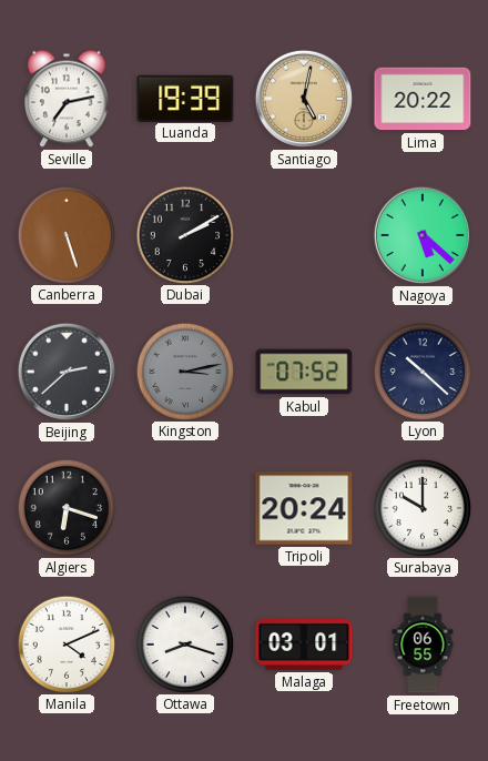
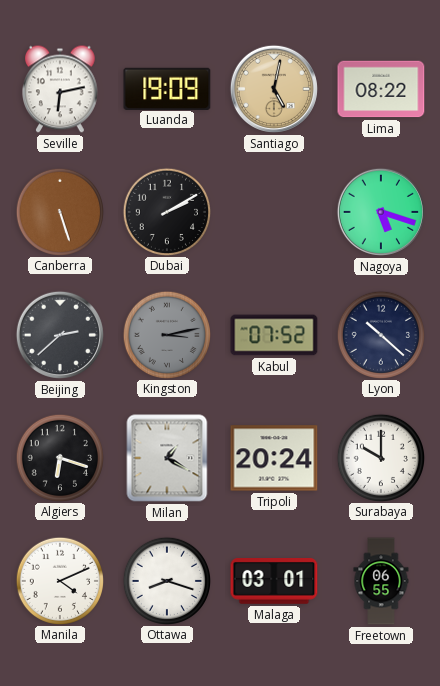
Seville: 7:13 -> 6:13
Luanda: 19:39 -> 19:09
Lima: 20:22 -> 08:22
Nagoya: 5:22 -> 5:18
Milan: none -> 1:20
